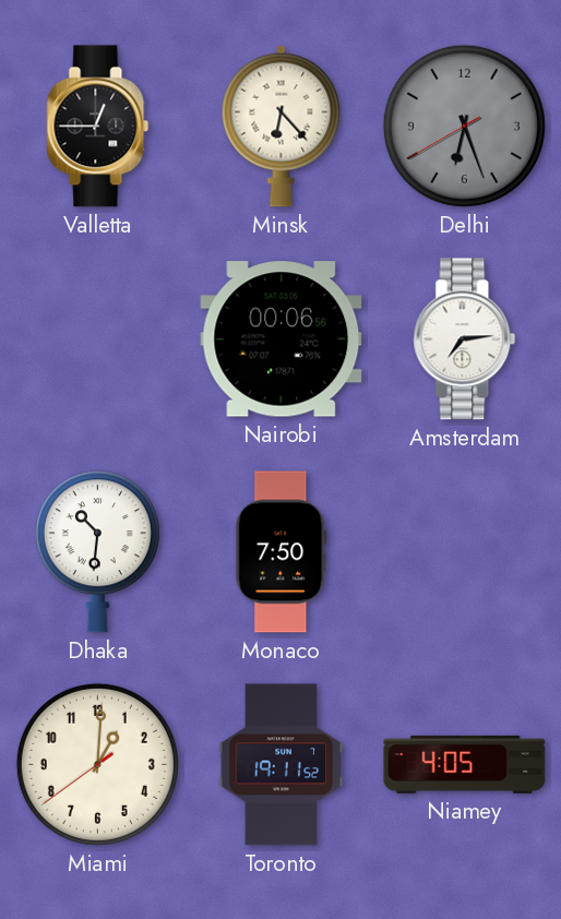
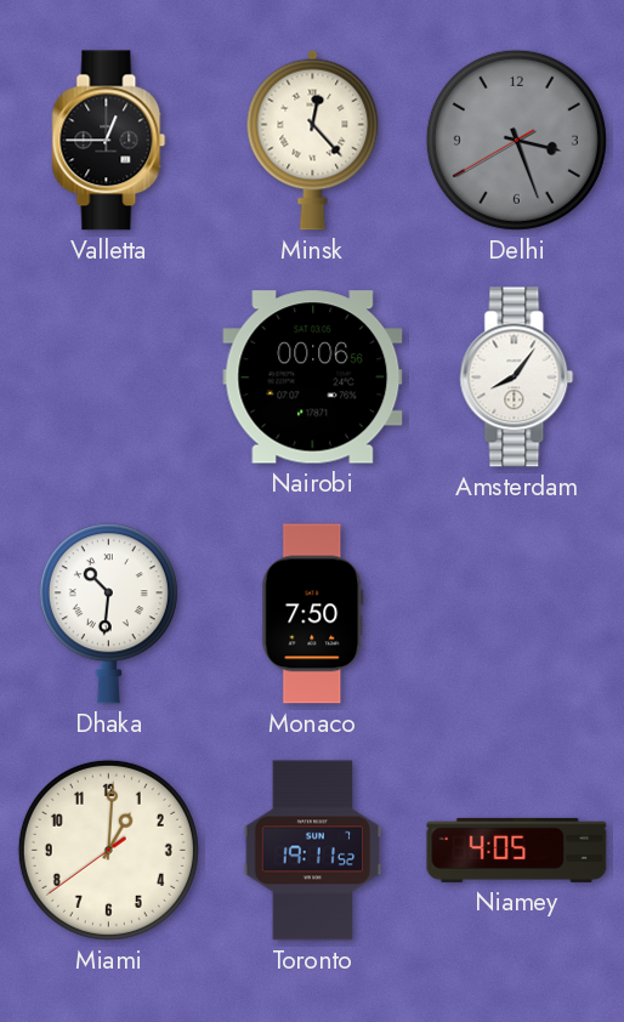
Minsk: 6:23 -> 12:23
Delhi: 6:26 -> 3:26
Amsterdam: 7:14 -> 8:06
